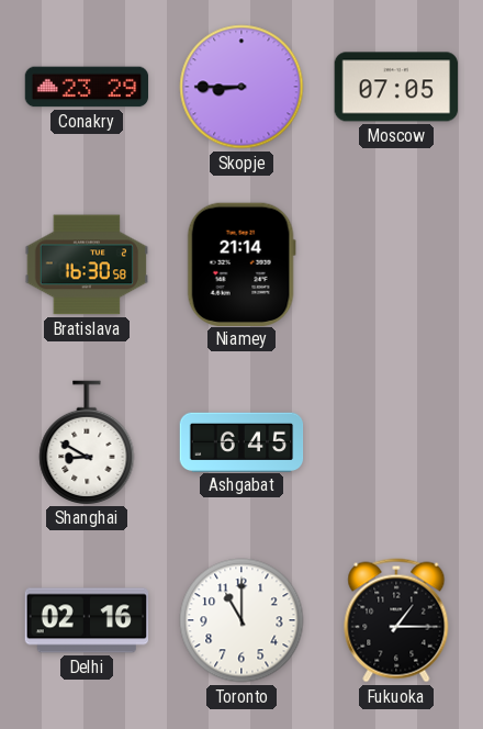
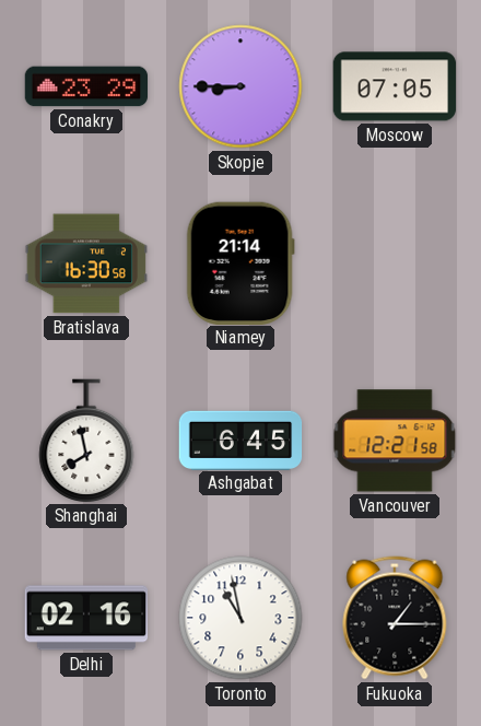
Shanghai: 8:50 -> 7:58
Vancouver: none -> 12:21
Toronto: 11:00 -> 10:58
